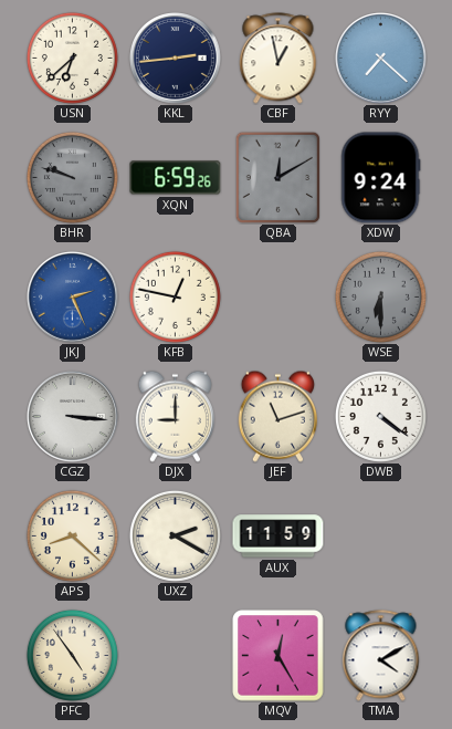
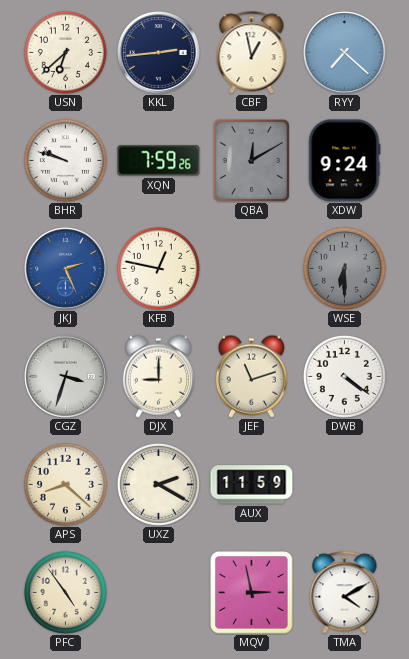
BHR dial: grey -> white
XQN: 6:59 -> 7:59
CGZ: 3:16 -> 3:33
MQV: 12:25 -> 2:58
